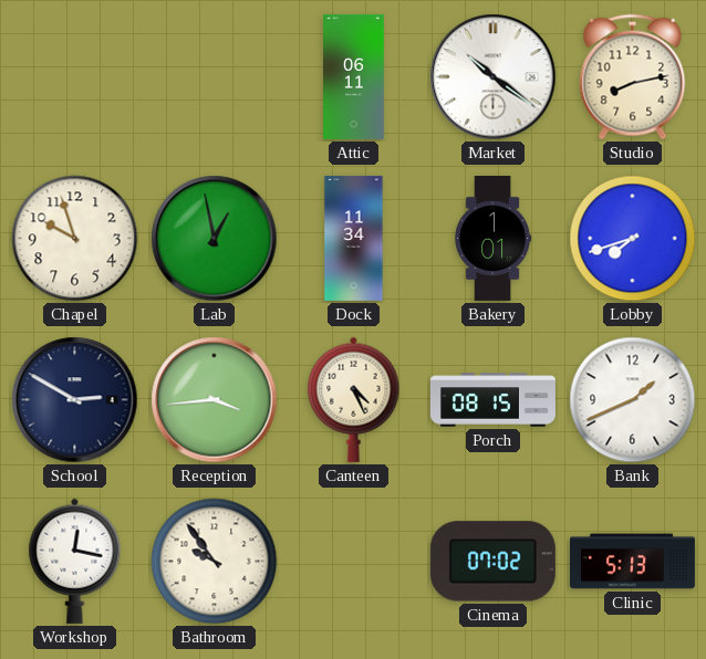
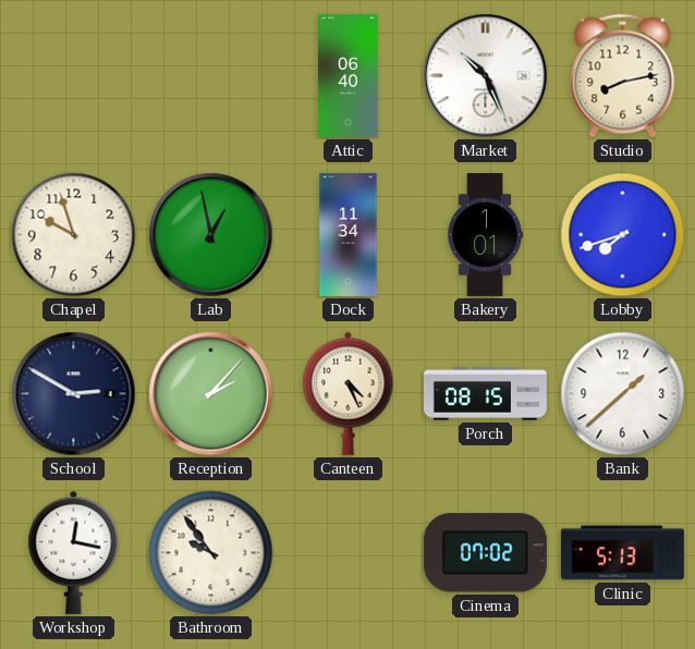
Attic: 06:11 -> 06:40
Market: 10:21 -> 10:26
Reception: 3:44 -> 2:07
Bank: 1:41 -> 1:38
